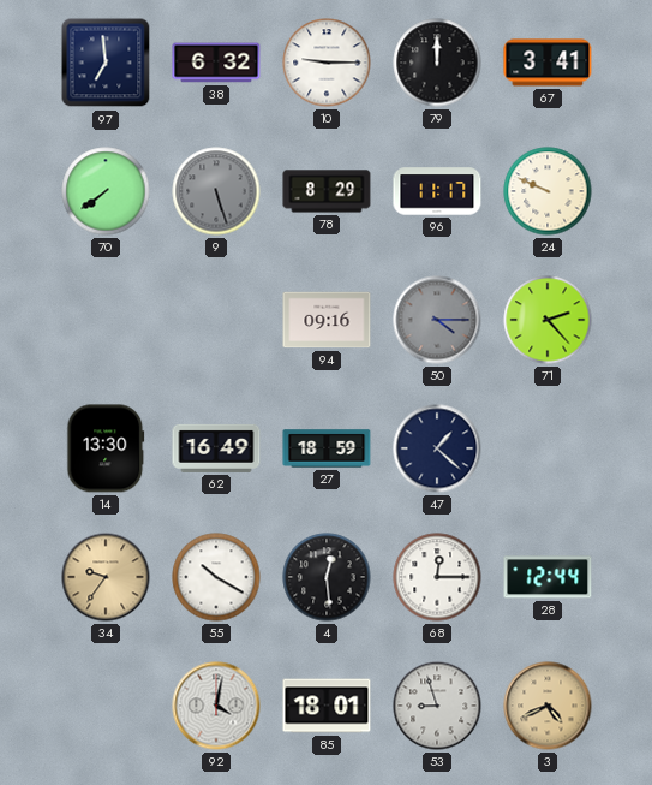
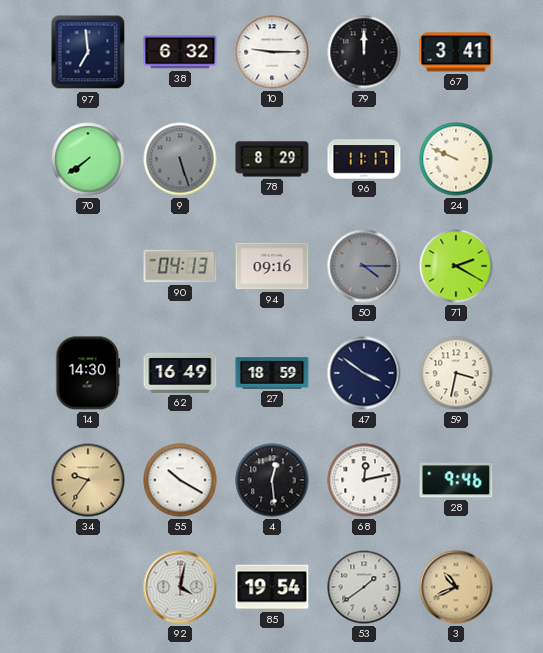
90: none -> 04:13
71: 2:23 -> 2:20
14: 13:30 -> 14:30
47: 1:22 -> 3:51
59: none -> 3:32
68: 12:15 -> 12:13
28: 12:44 -> 9:46
85: 18:01 -> 19:54
53: 8:57 -> 1:39
3: 4:41 -> 10:41
